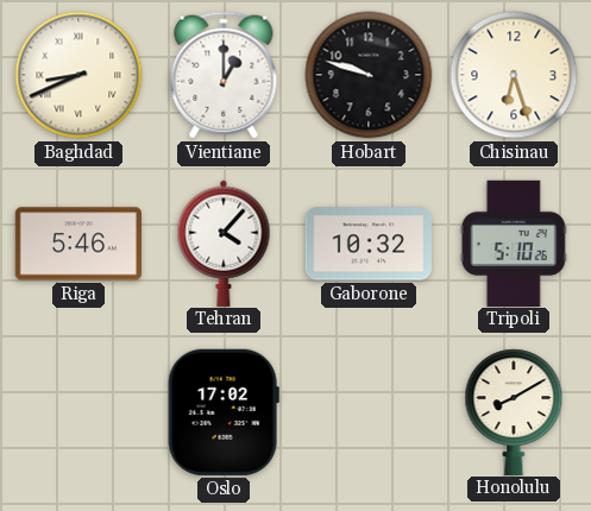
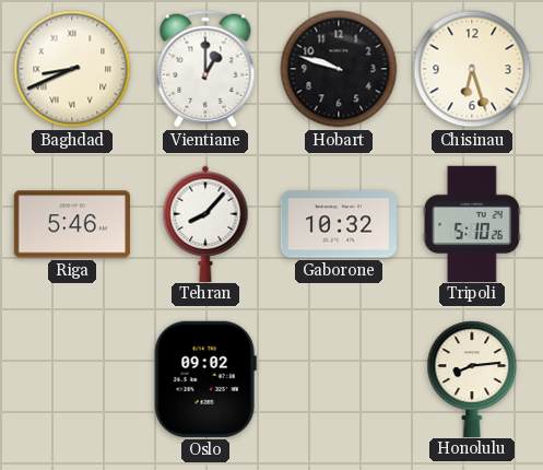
Tehran: 4:07 -> 8:07
Oslo: 17:02 -> 09:02
Honolulu: 8:10 -> 8:14
